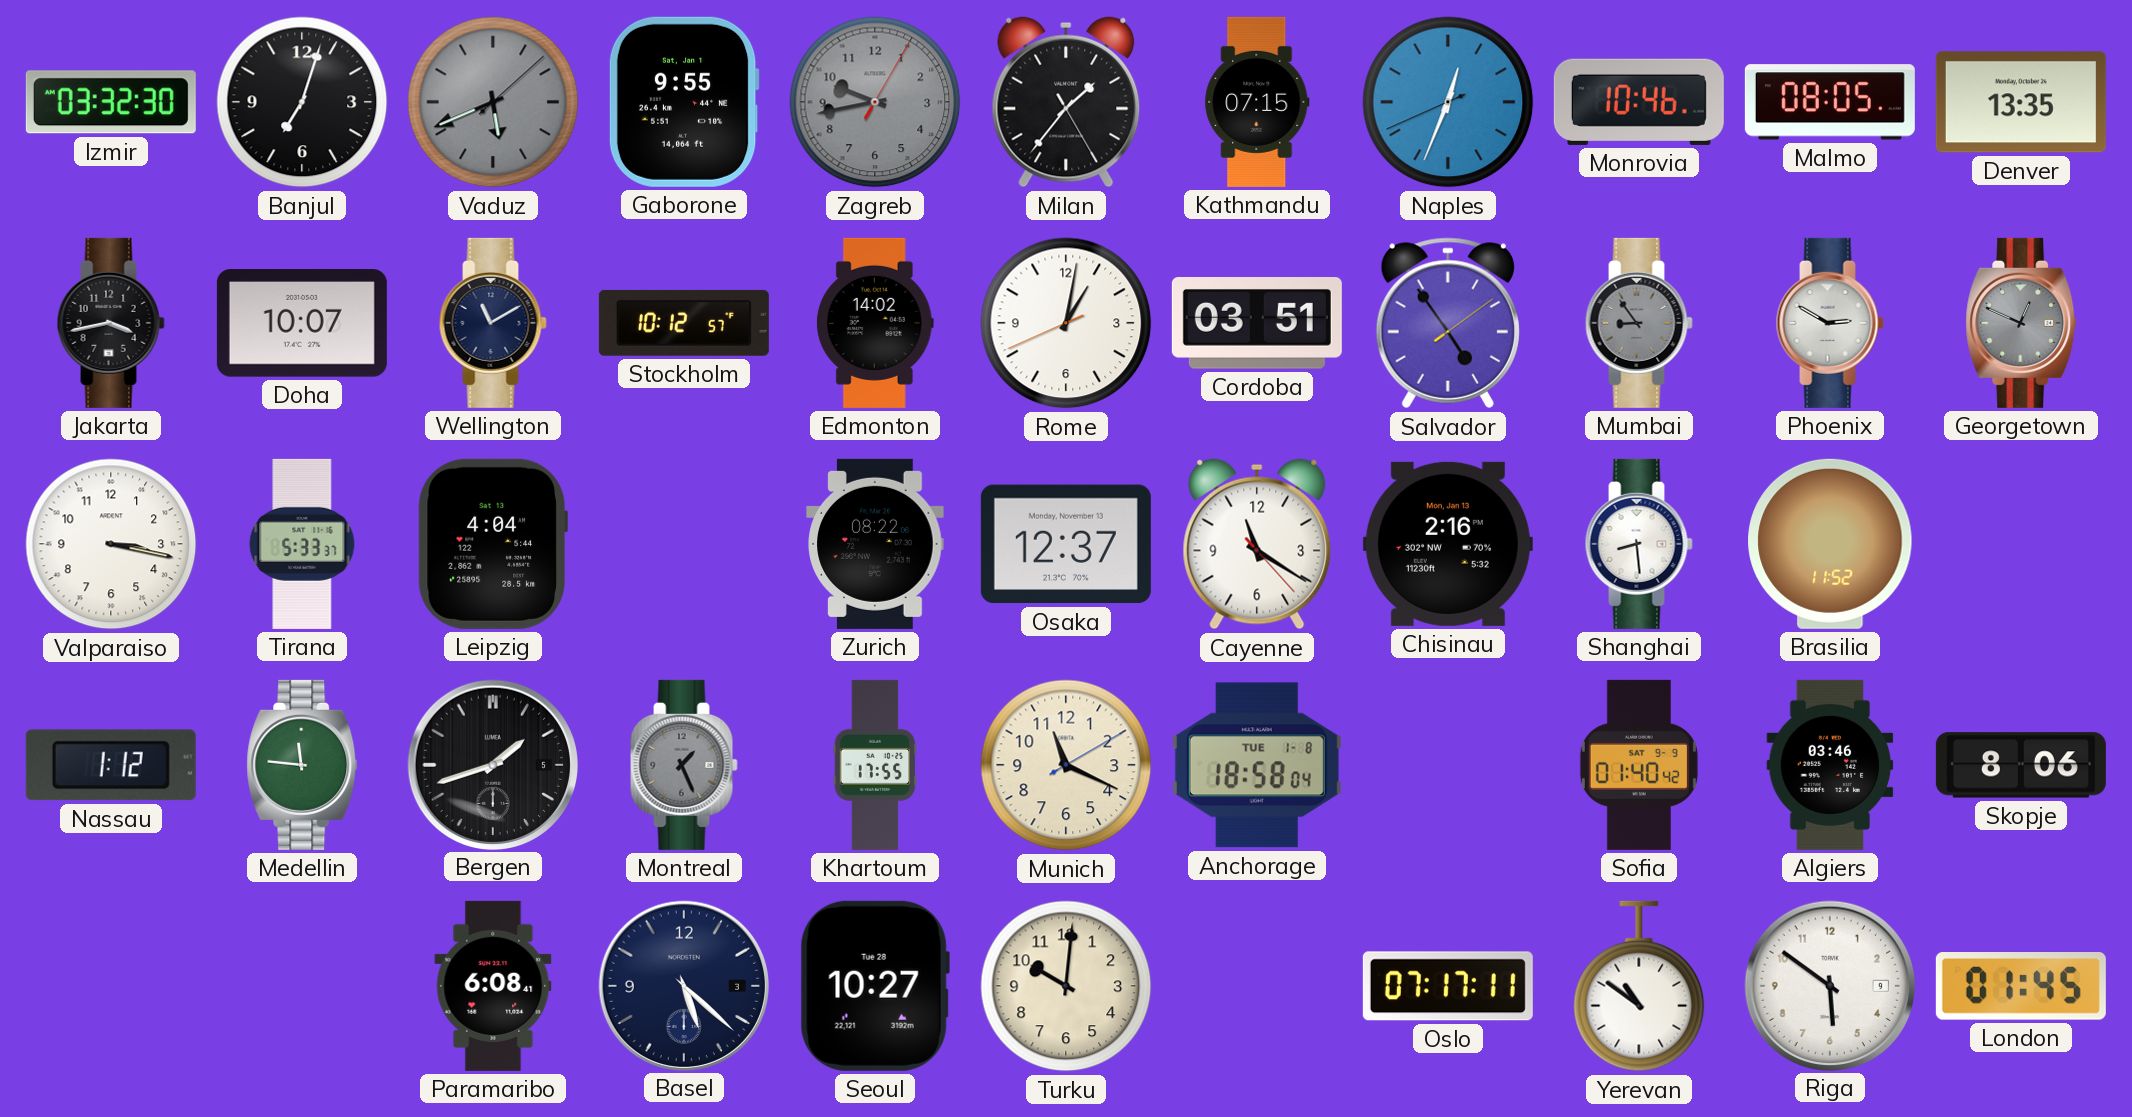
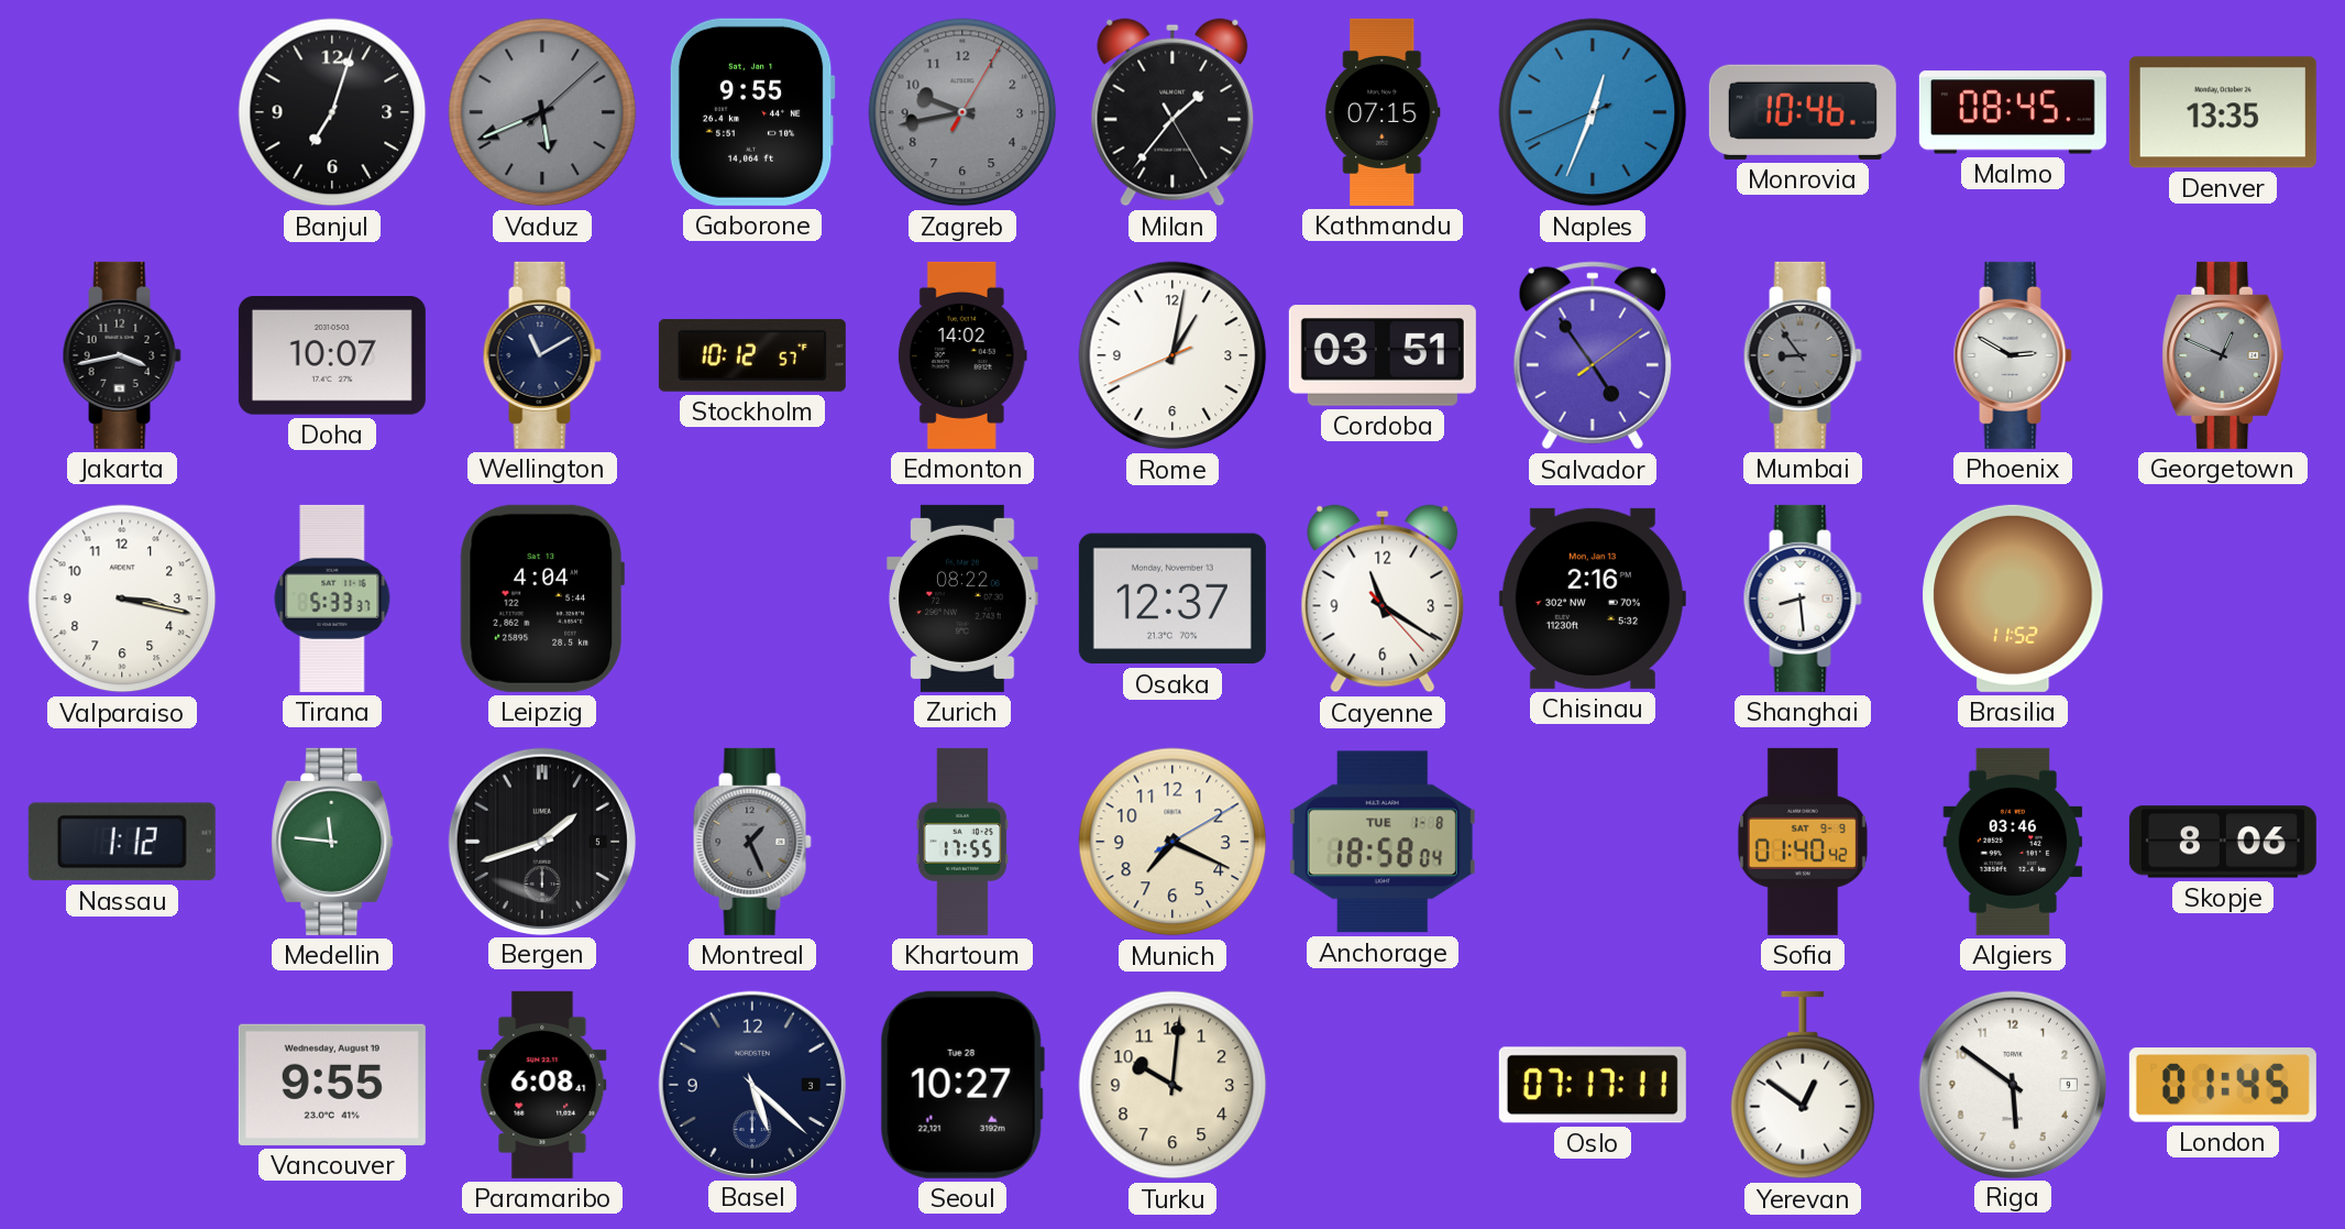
Izmir: 03:32 -> none
Malmo: 08:05 -> 08:45
Munich: 11:19 -> 7:19
Vancouver: none -> 9:55
Yerevan: 10:51 -> 12:51
